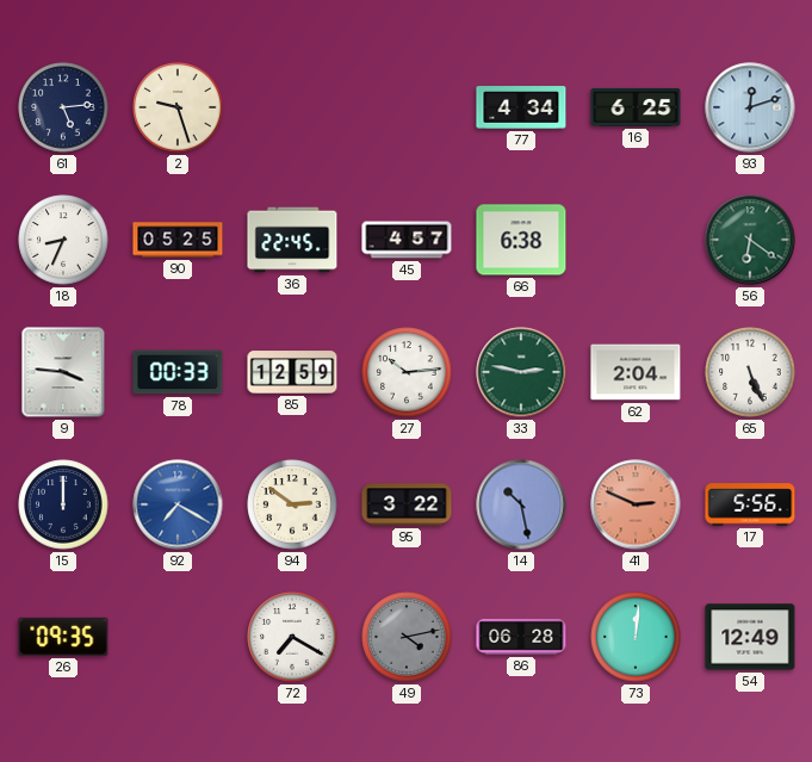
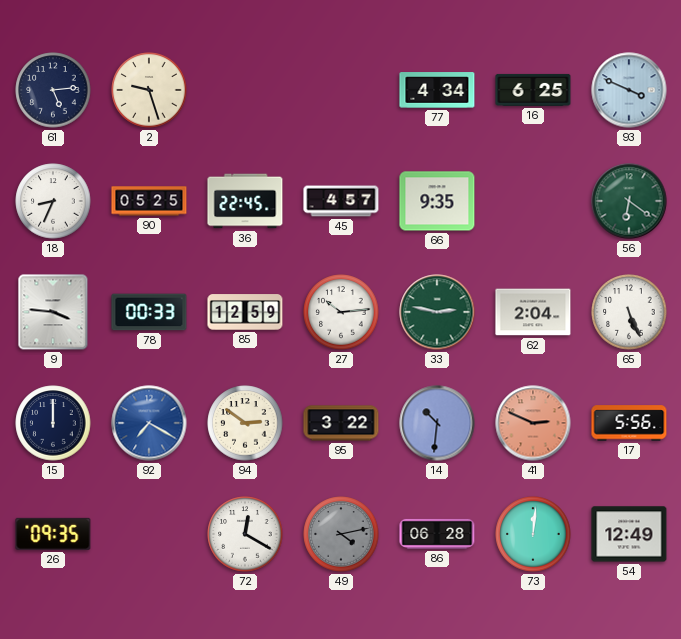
93: 12:12 -> 3:49
66: 6:38 -> 9:35
14: 10:28 -> 10:31
72: 7:20 -> 12:20
